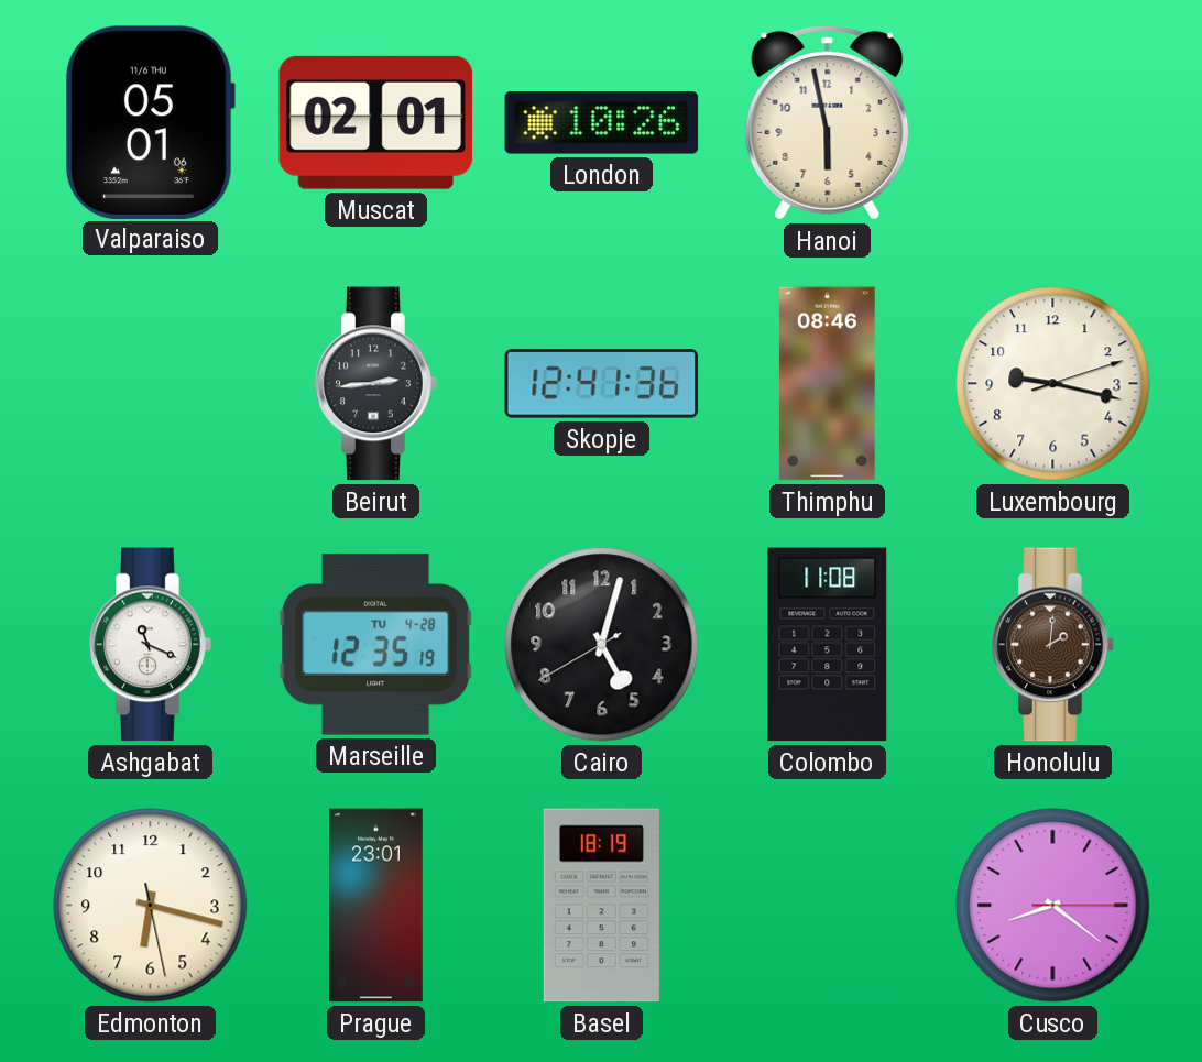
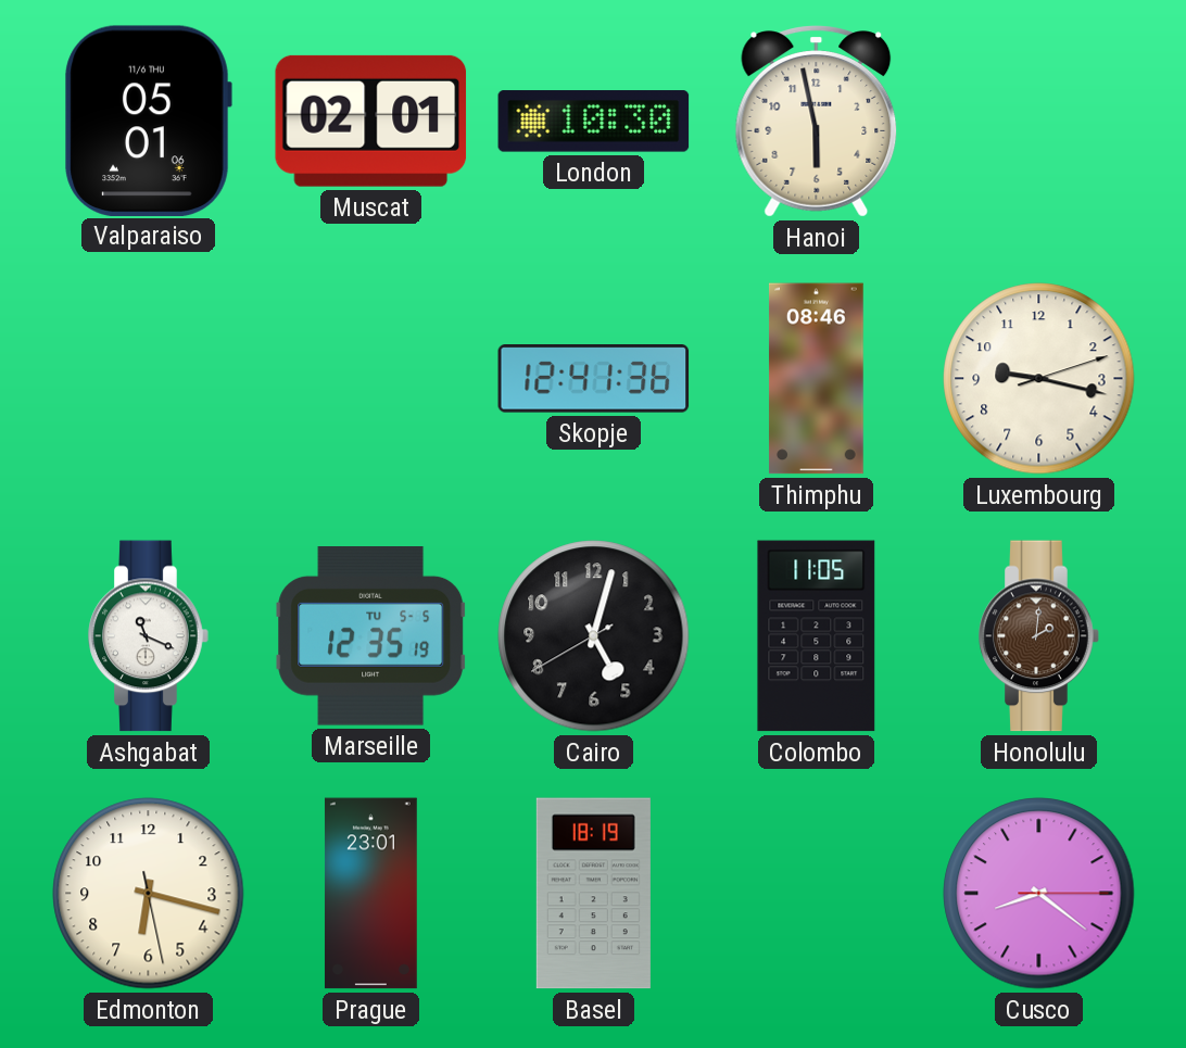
London: 10:26 -> 10:30
Beirut: 2:44 -> none
Marseille date: TU 4-28 -> TU 5-5
Colombo: 11:08 -> 11:05
